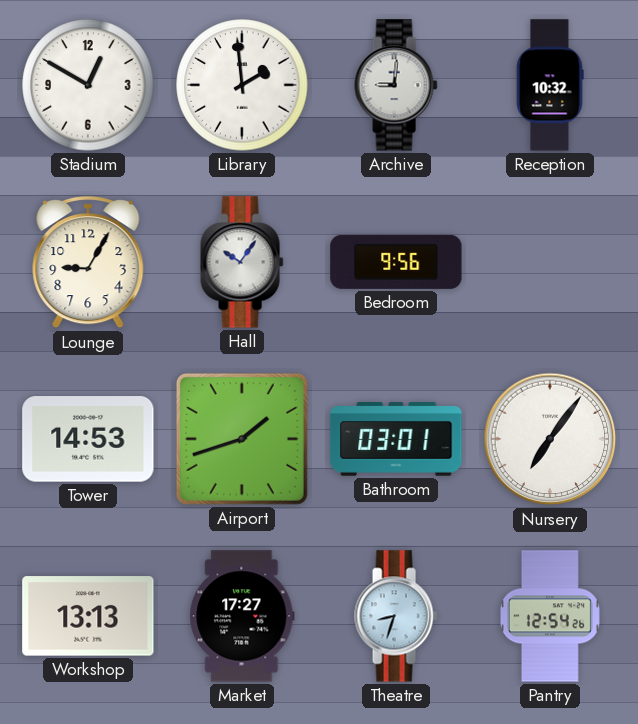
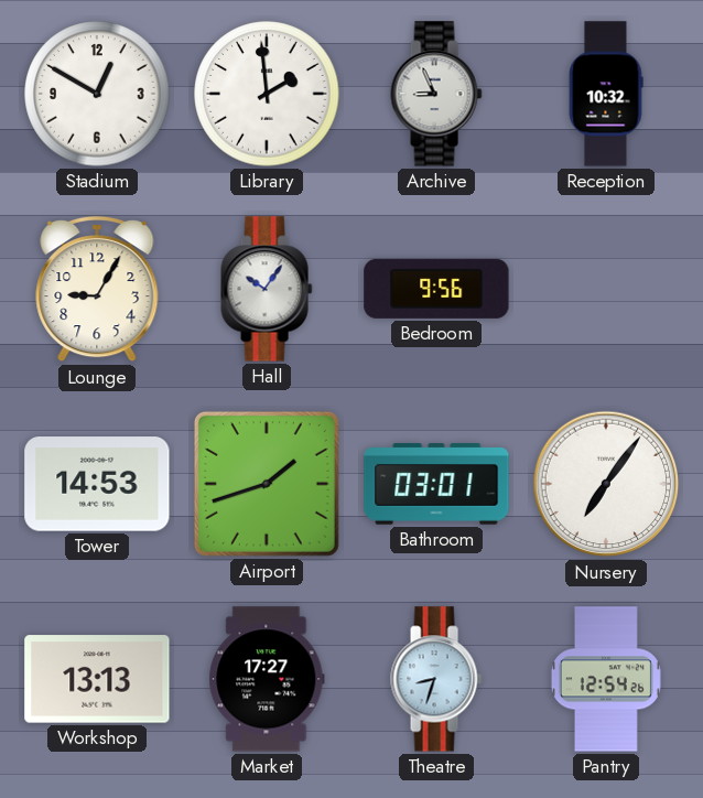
Archive: 9:01 -> 8:56
